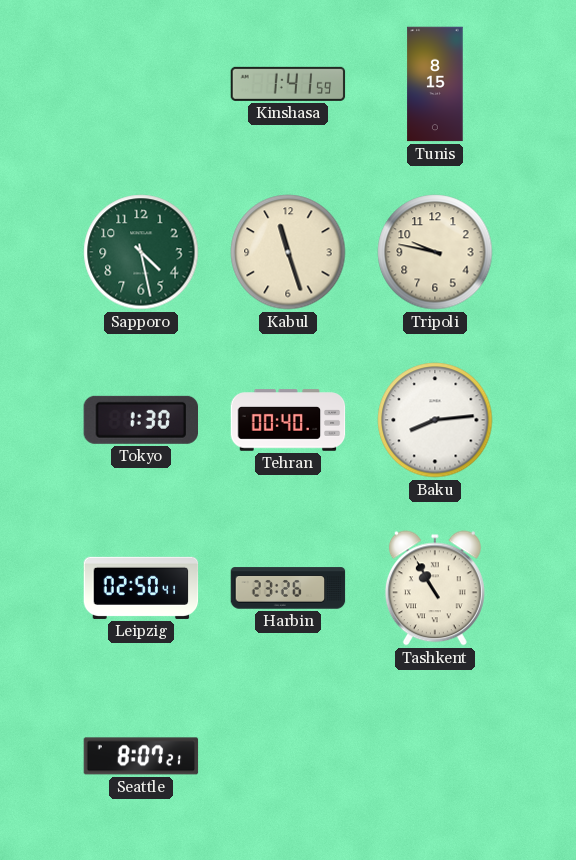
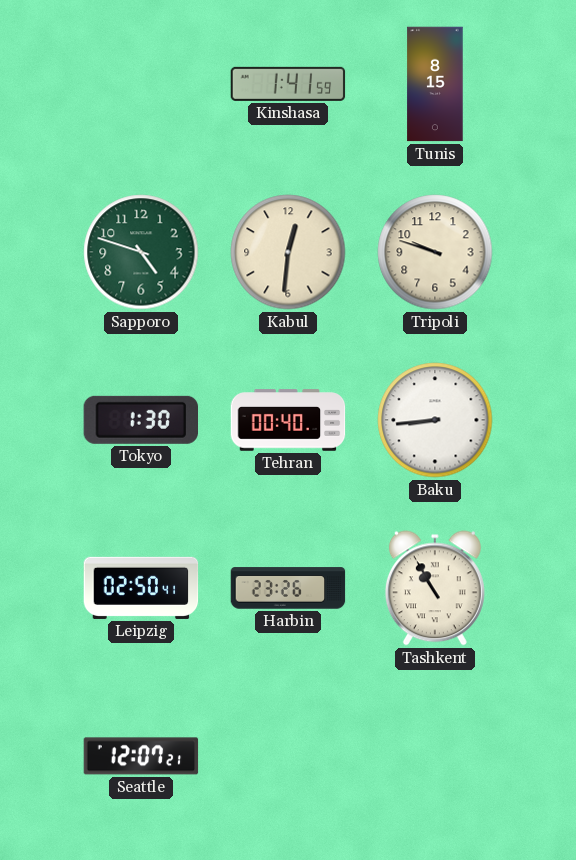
Sapporo: 4:28 -> 4:48
Kabul: 11:27 -> 12:31
Tripoli: 9:47 -> 9:48
Baku: 8:14 -> 8:44
Seattle: 8:07 -> 12:07
